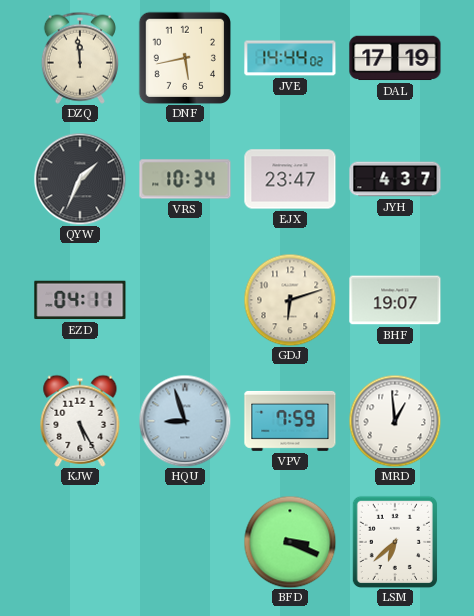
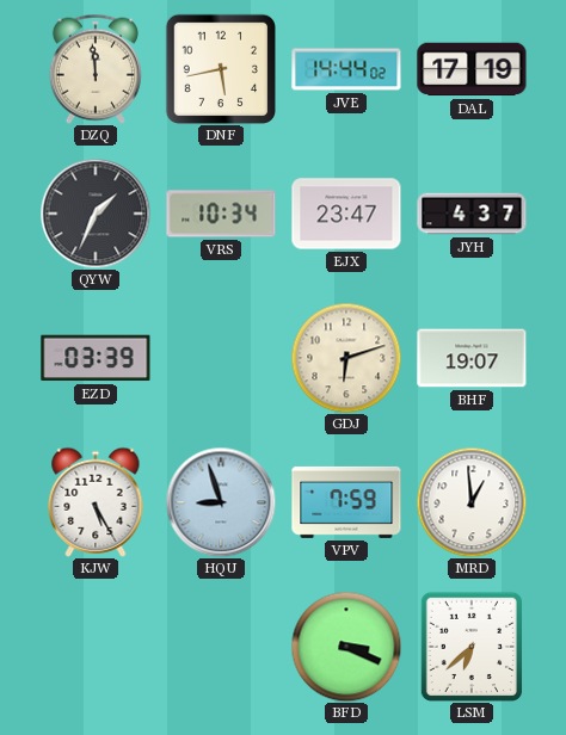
EZD: 04:11 -> 03:39
